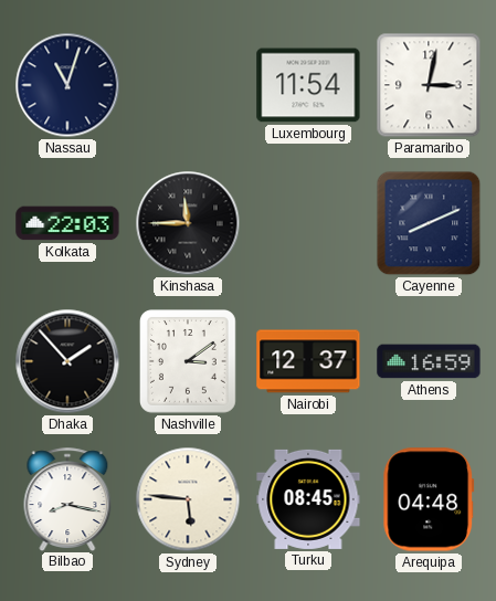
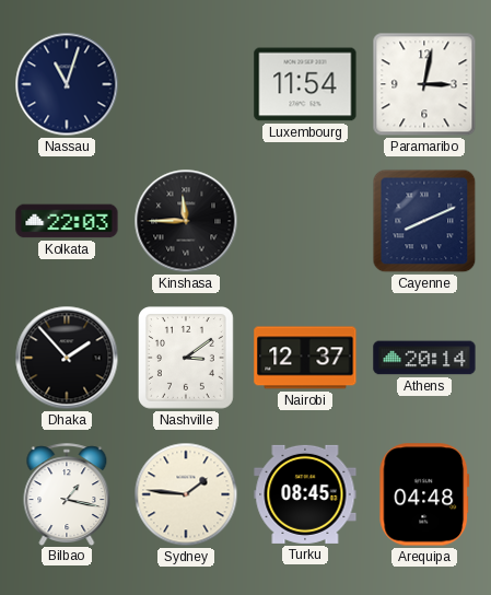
Athens: 16:59 -> 20:14
Bilbao: 8:17 -> 1:17
Sydney: 5:46 -> 1:46
